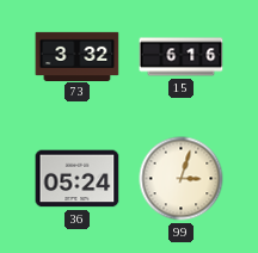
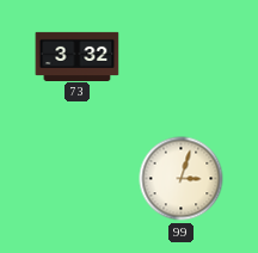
15: 6:16 -> none
36: 05:24 -> none
